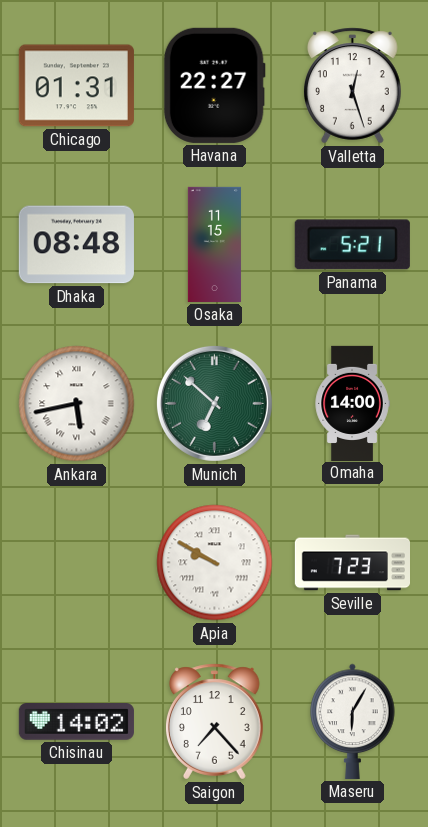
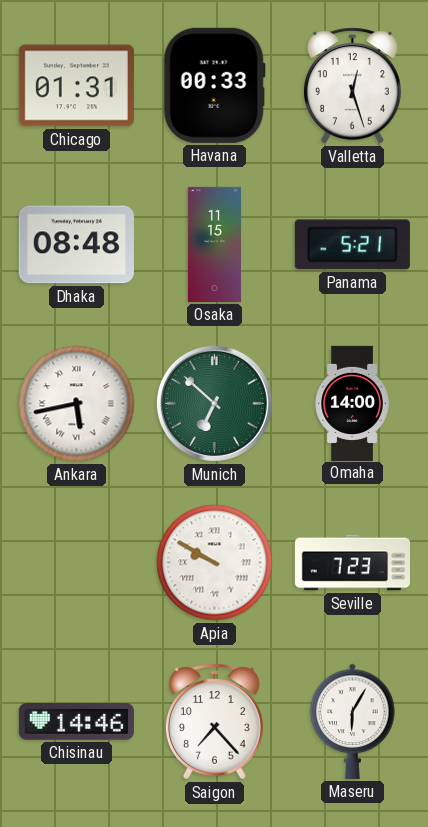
Havana: 22:27 -> 00:33
Chisinau: 14:02 -> 14:46
